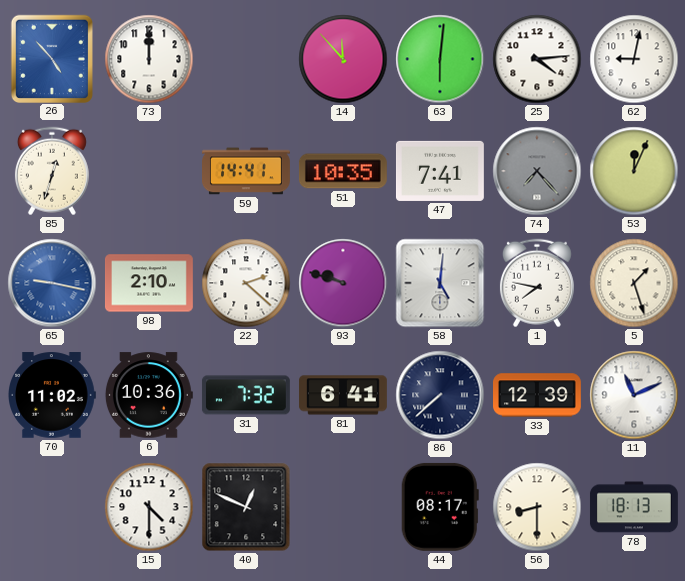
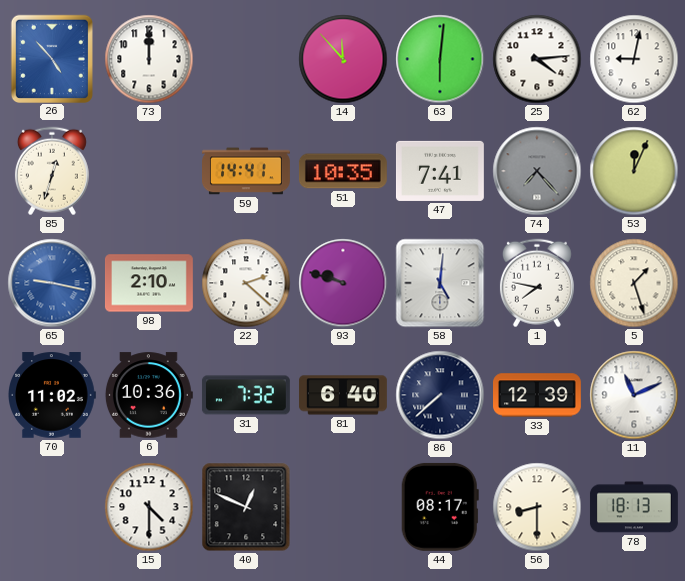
81: 6:41 -> 6:40
